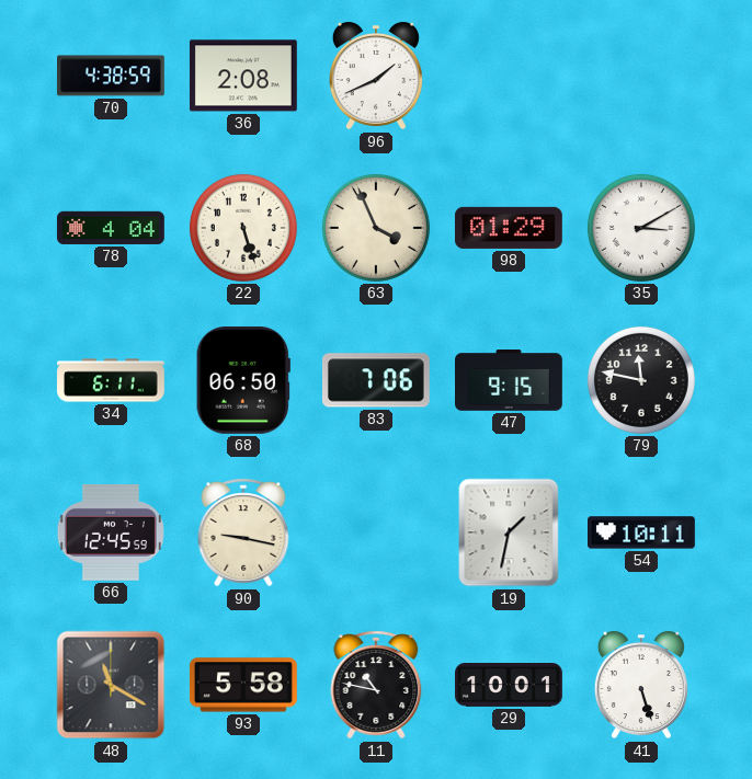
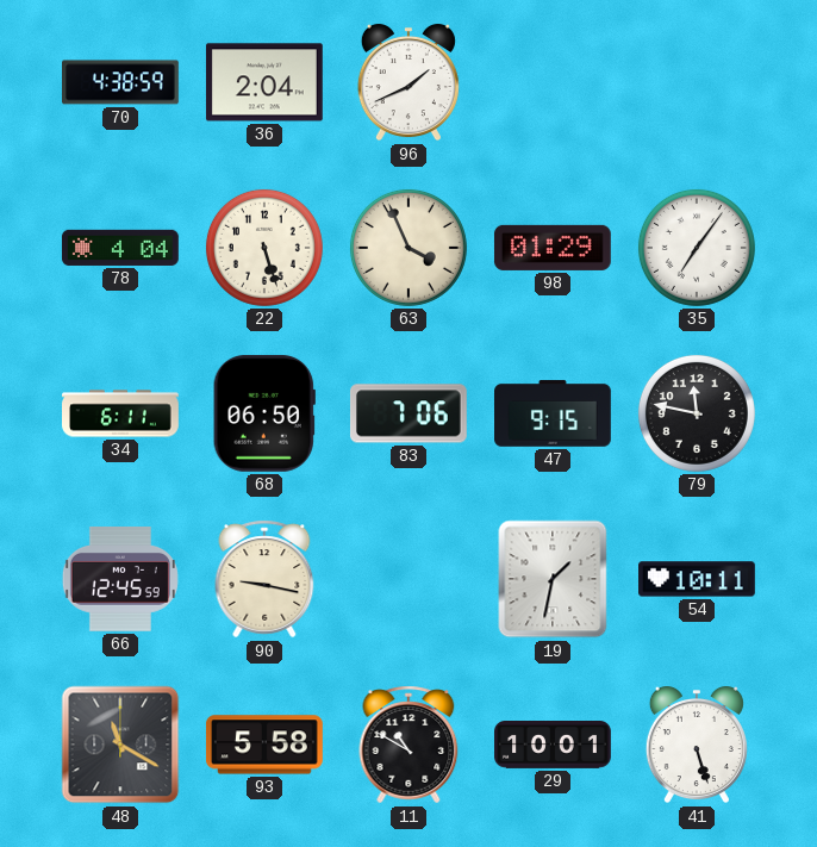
36: 2:08 -> 2:04
35: 3:10 -> 7:06
11: 10:47 -> 10:50
